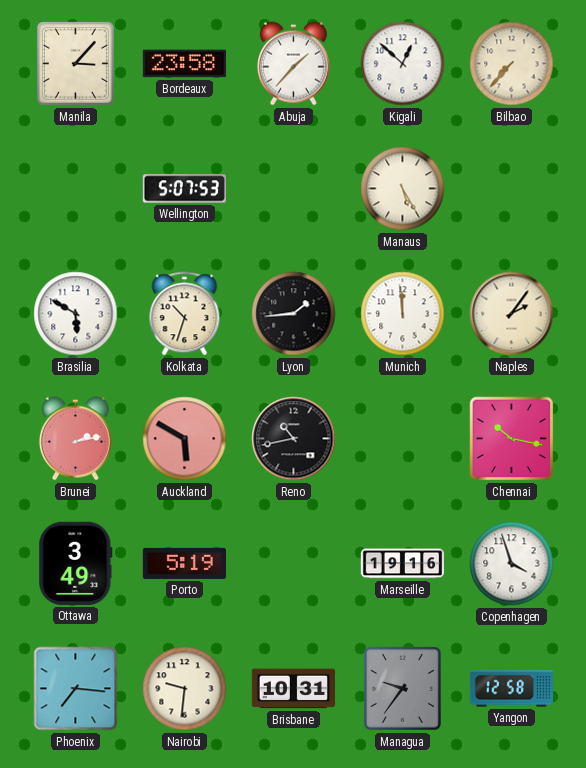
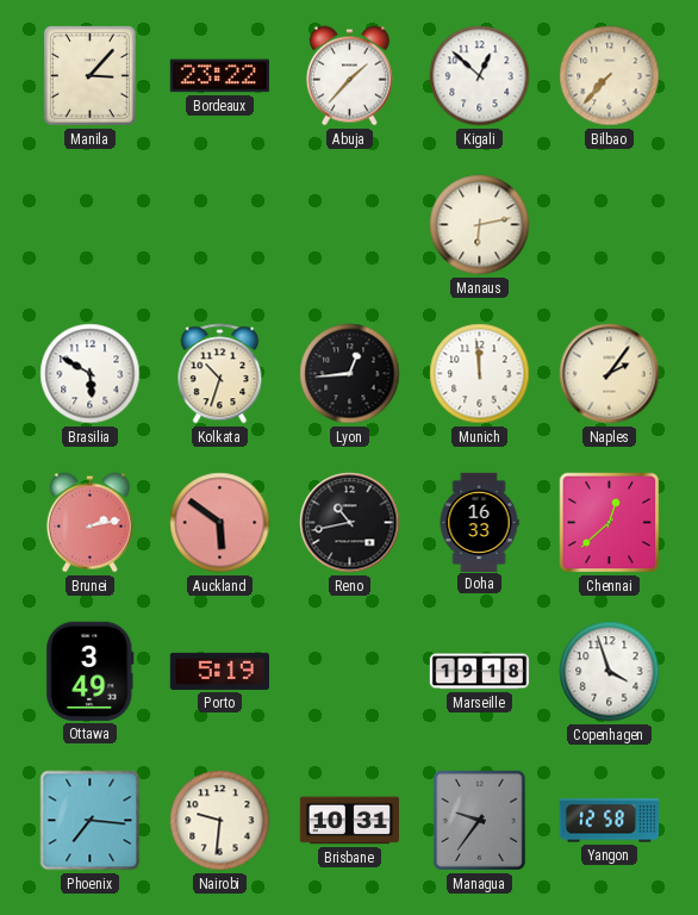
Bordeaux: 23:58 -> 23:22
Wellington: 5:07 -> none
Manaus: 5:25 -> 6:13
Lyon: 1:44 -> 12:44
Auckland: 5:50 -> 5:51
Doha: none -> 16:33
Chennai: 10:17 -> 12:38
Marseille: 19:16 -> 19:18
